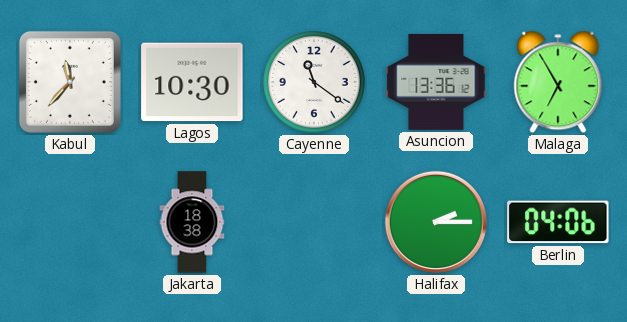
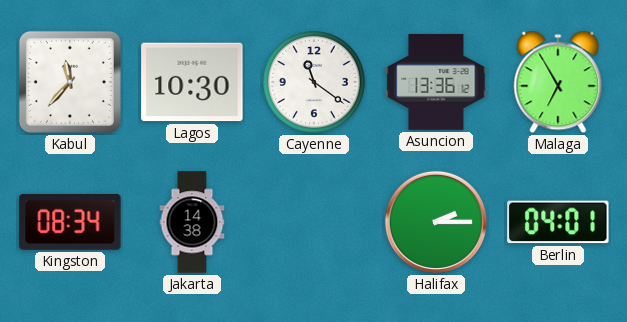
Kingston: none -> 08:34
Jakarta: 18:38 -> 14:38
Berlin: 04:06 -> 04:01
